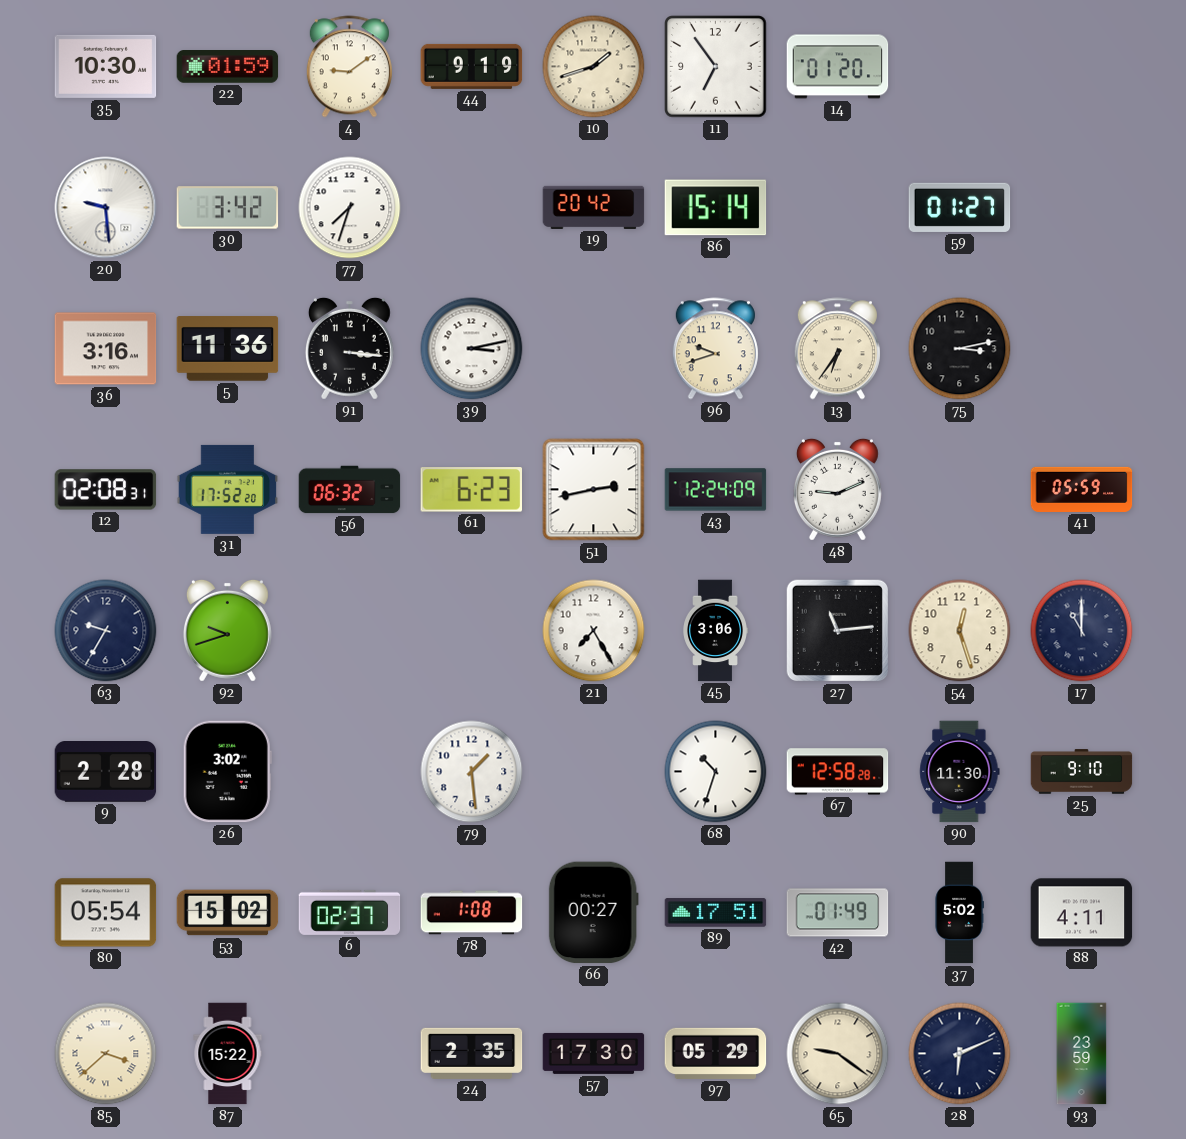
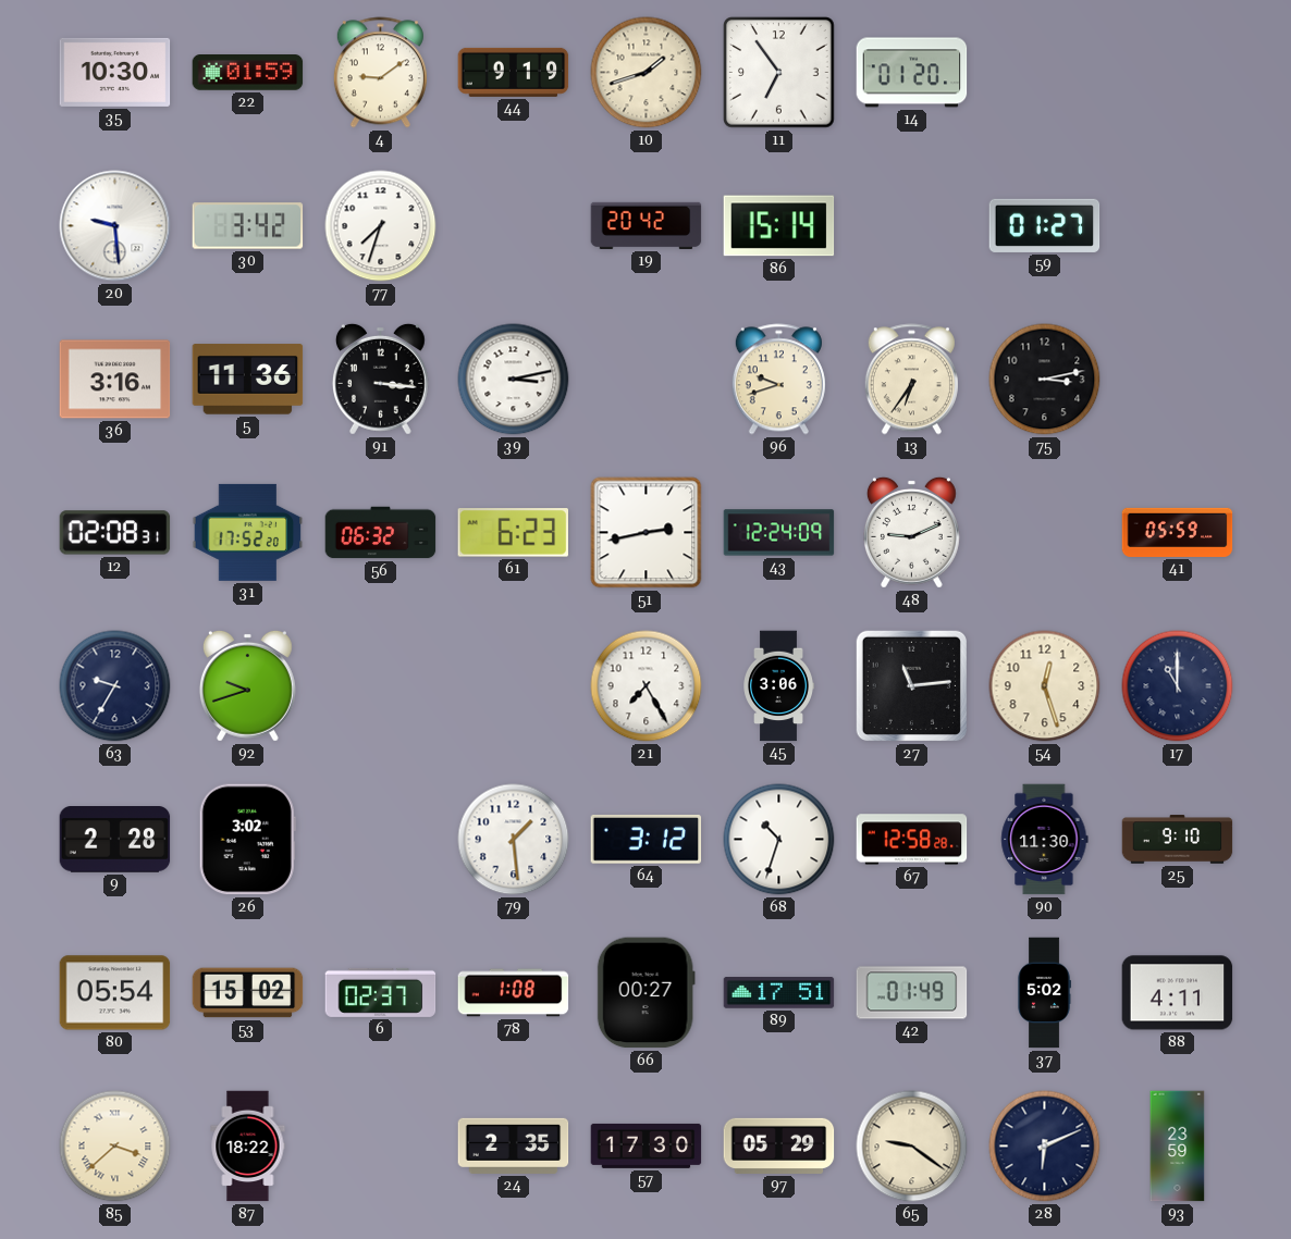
64: none -> 3:12
87: 15:22 -> 18:22
